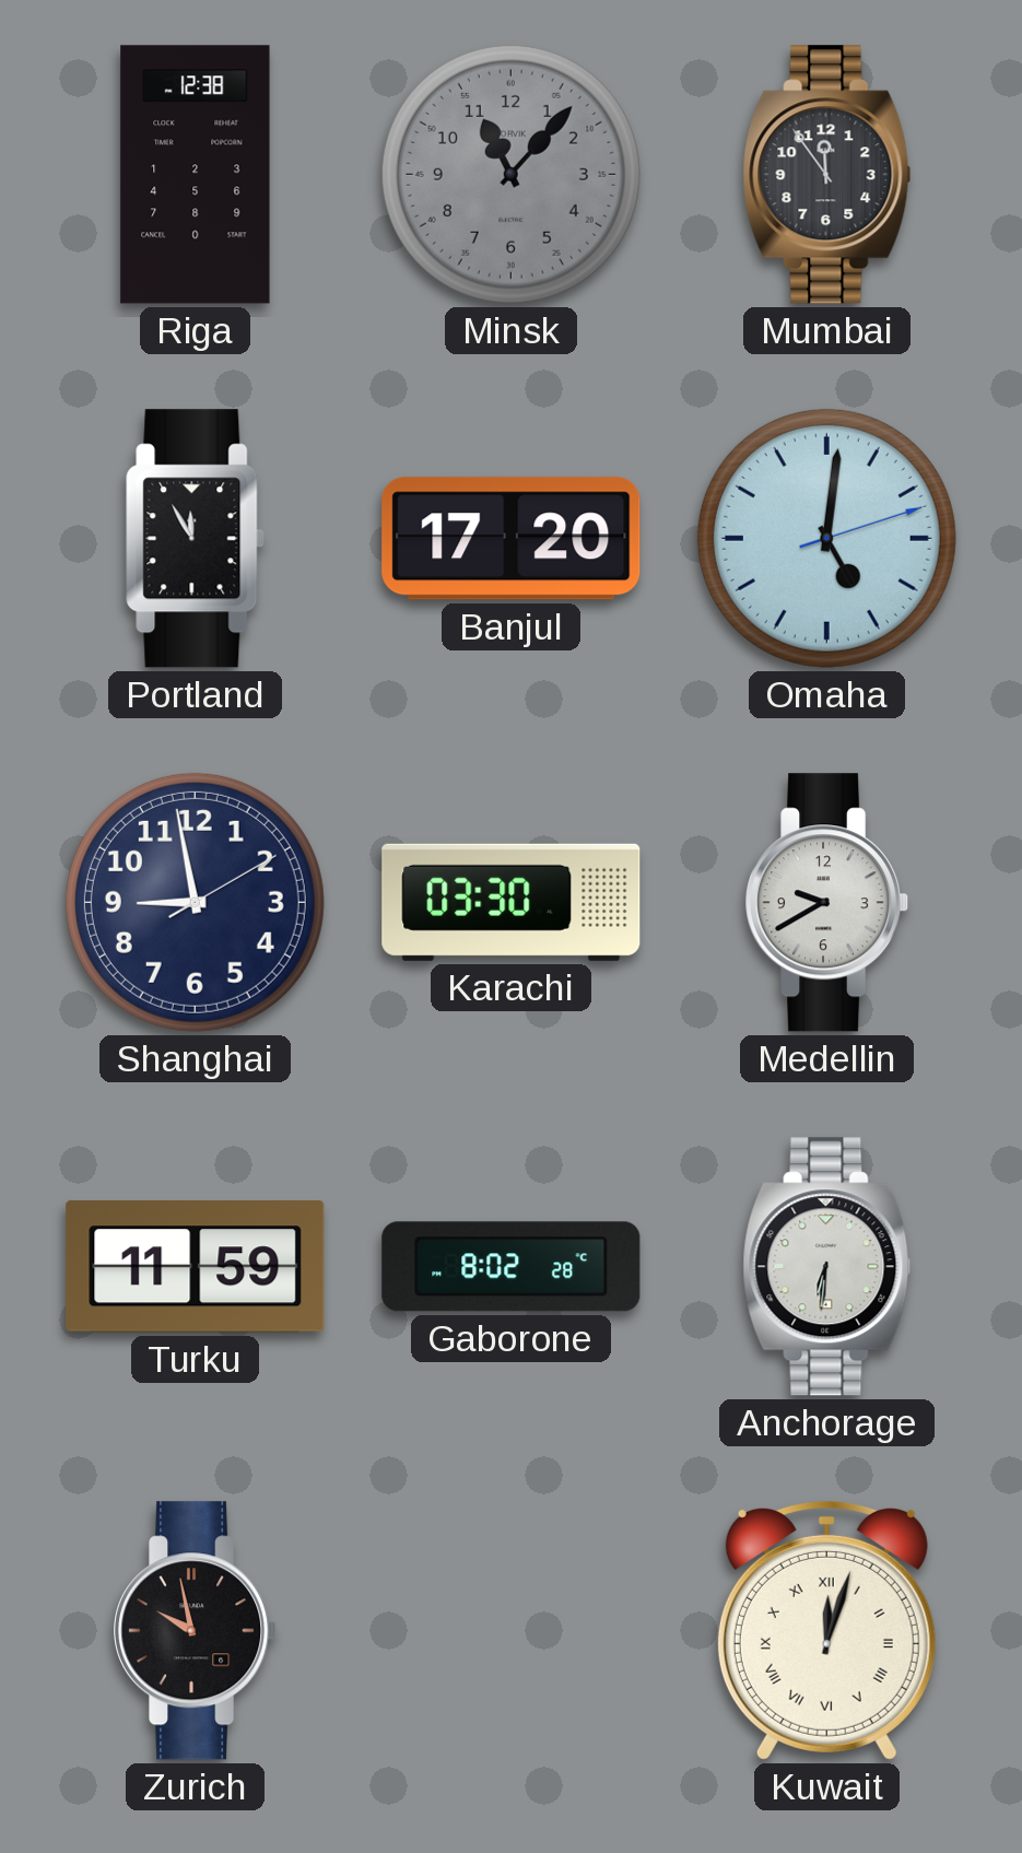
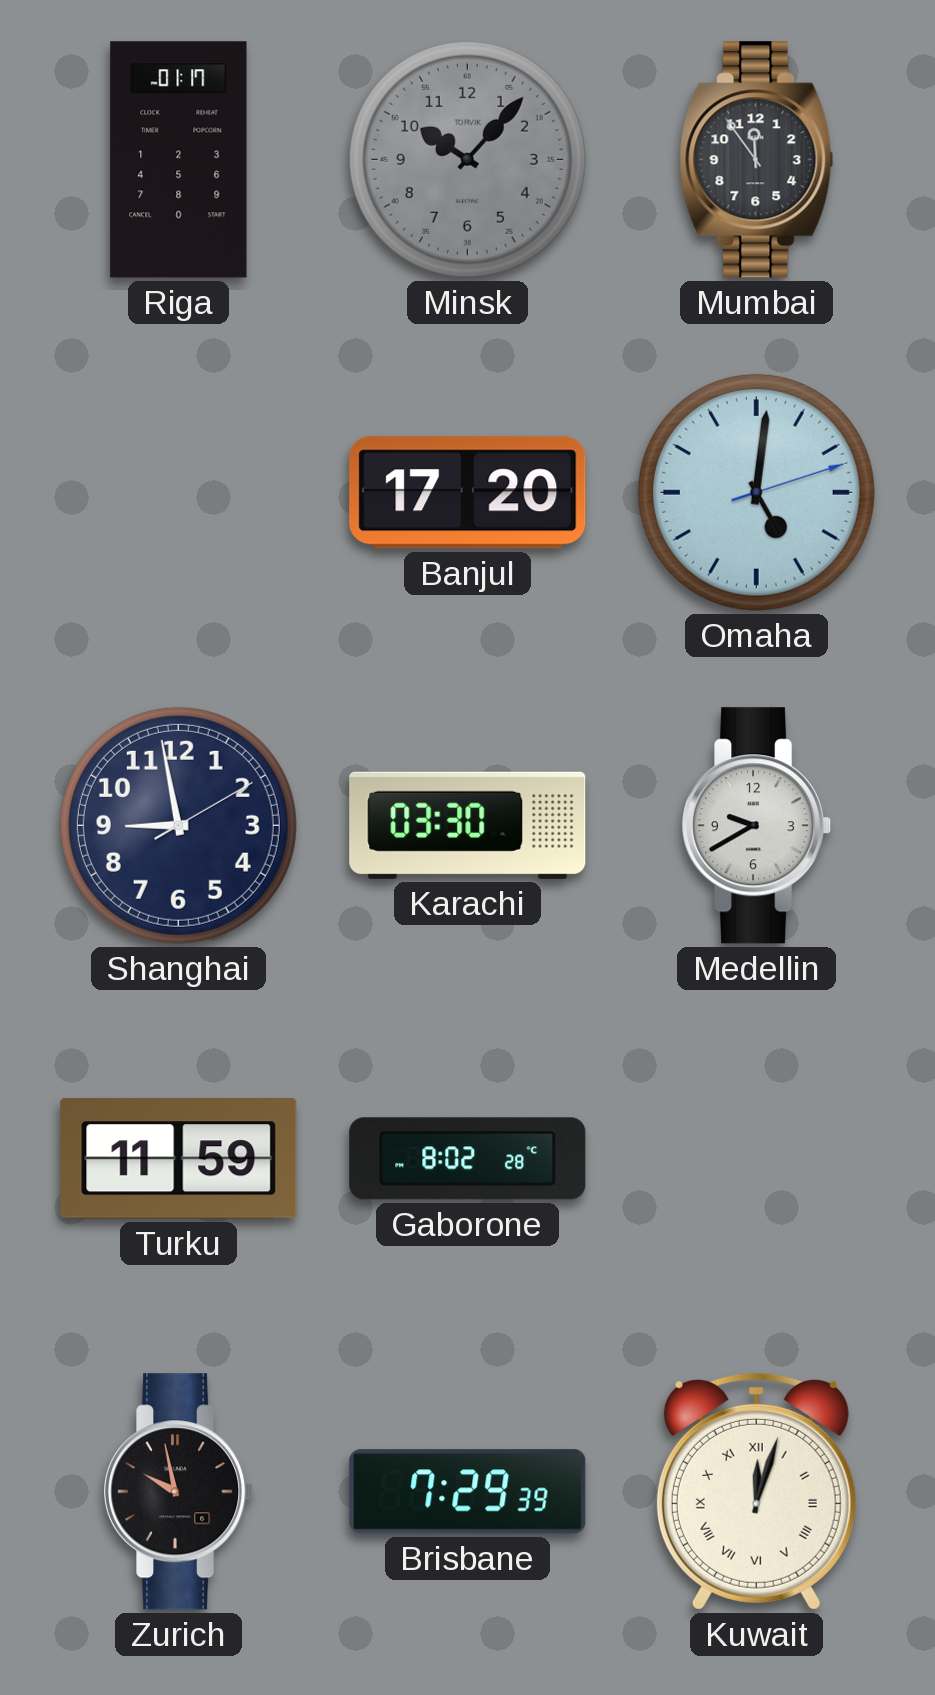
Riga: 12:38 -> 01:17
Minsk: 11:07 -> 10:07
Portland: 11:55 -> none
Anchorage: 6:31 -> none
Brisbane: none -> 7:29
